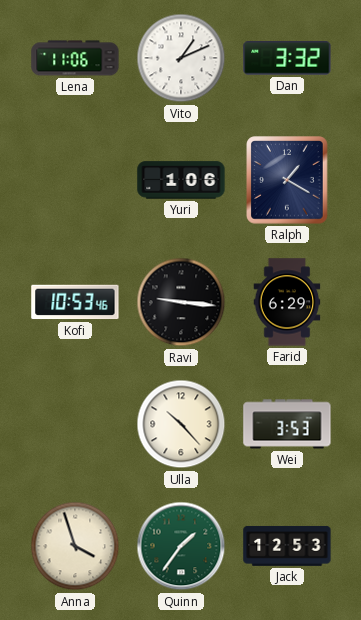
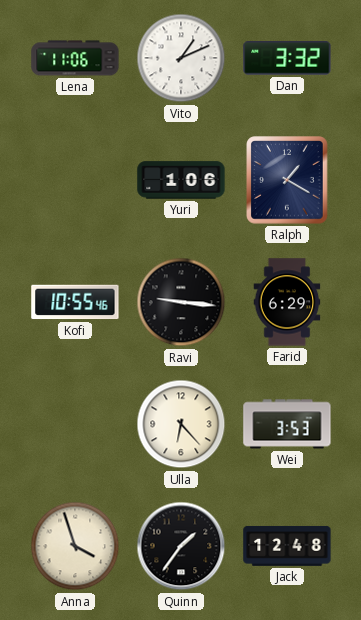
Kofi: 10:53 -> 10:55
Ulla: 10:23 -> 6:23
Quinn dial: green -> black
Jack: 12:53 -> 12:48
